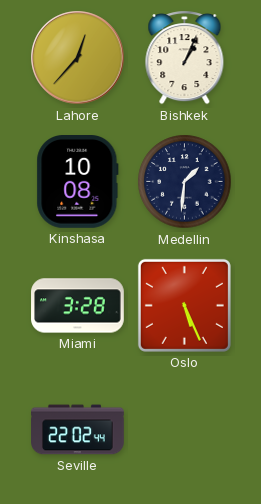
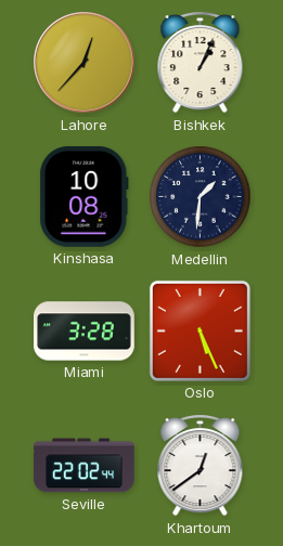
Khartoum: none -> 12:39
